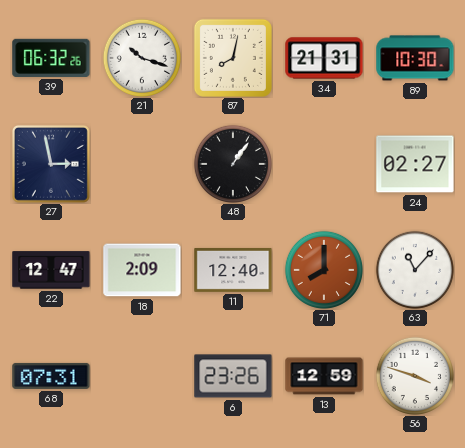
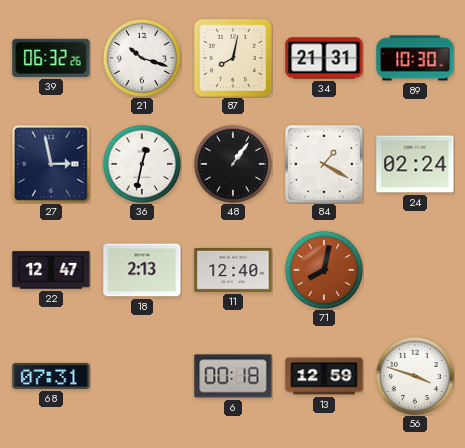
36: none -> 12:32
84: none -> 1:20
24: 02:27 -> 02:24
18: 2:09 -> 2:13
71: 8:00 -> 8:02
63: 11:07 -> none
6: 23:26 -> 00:18
